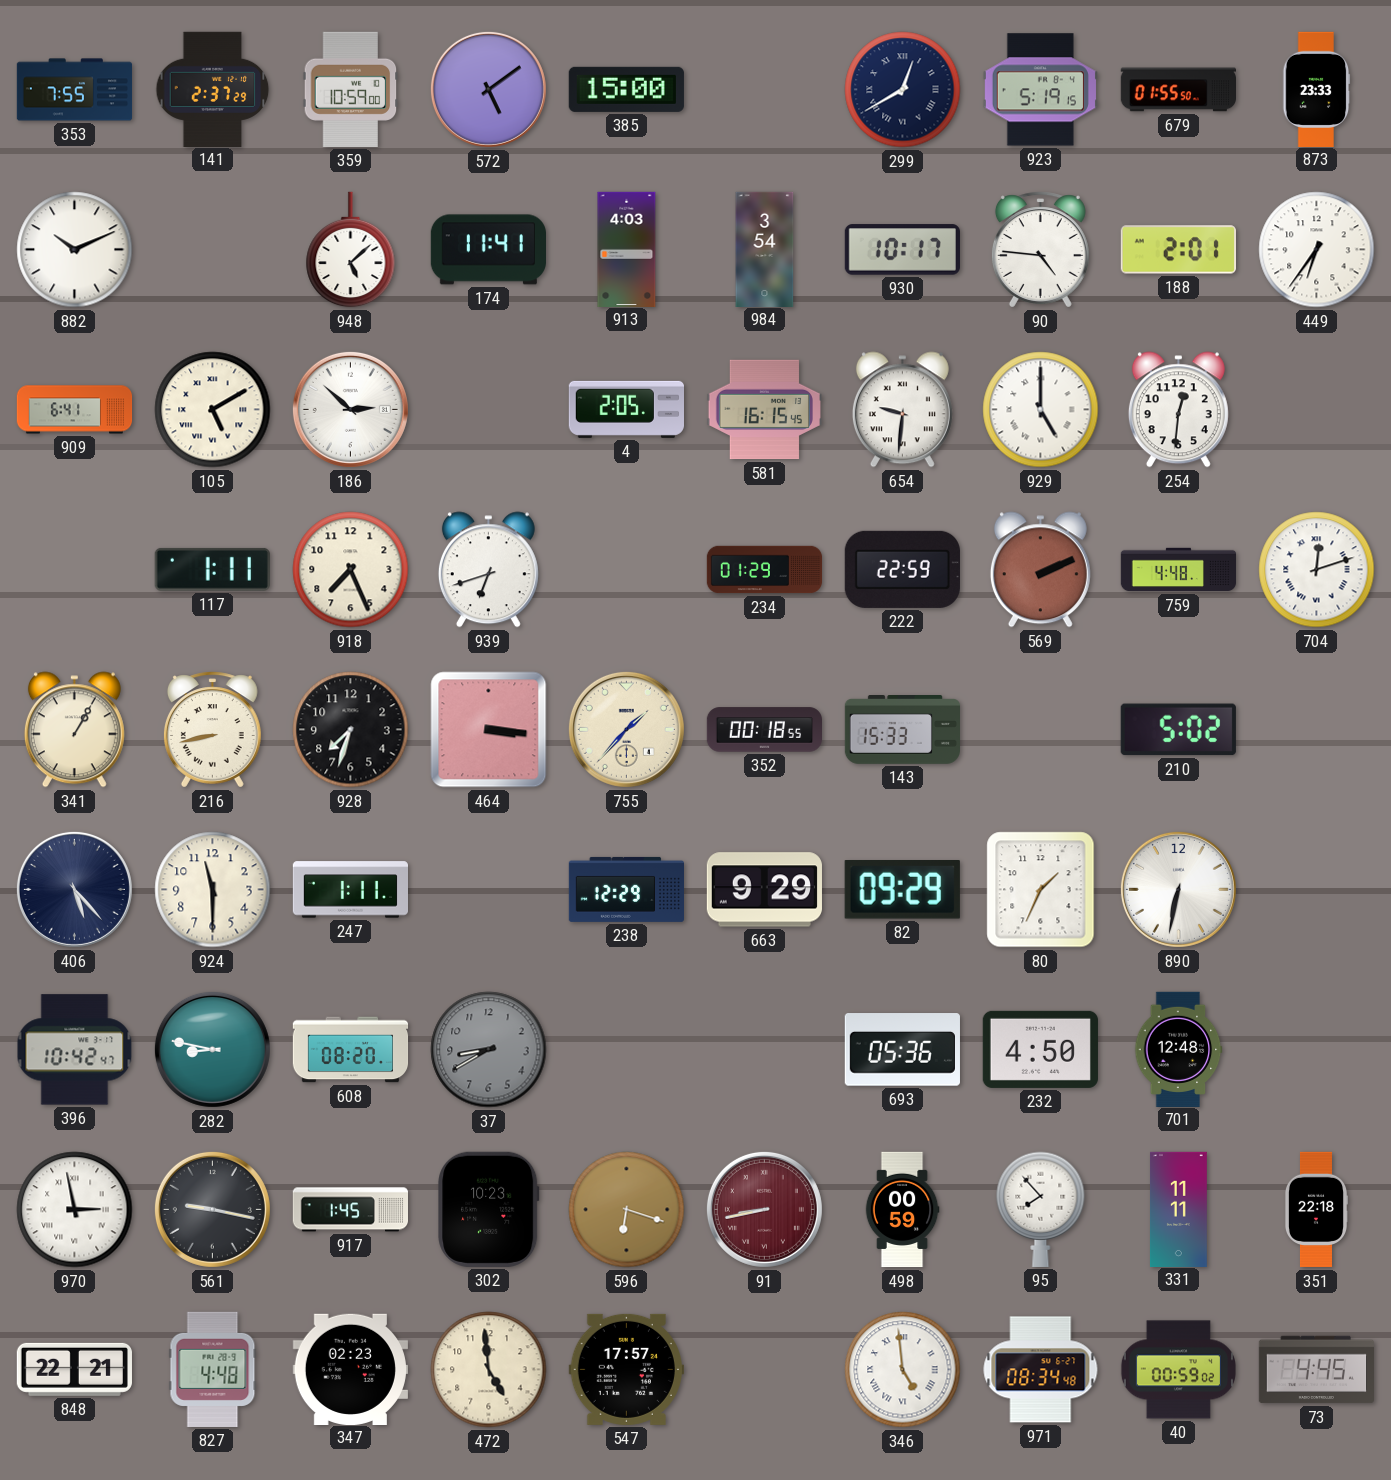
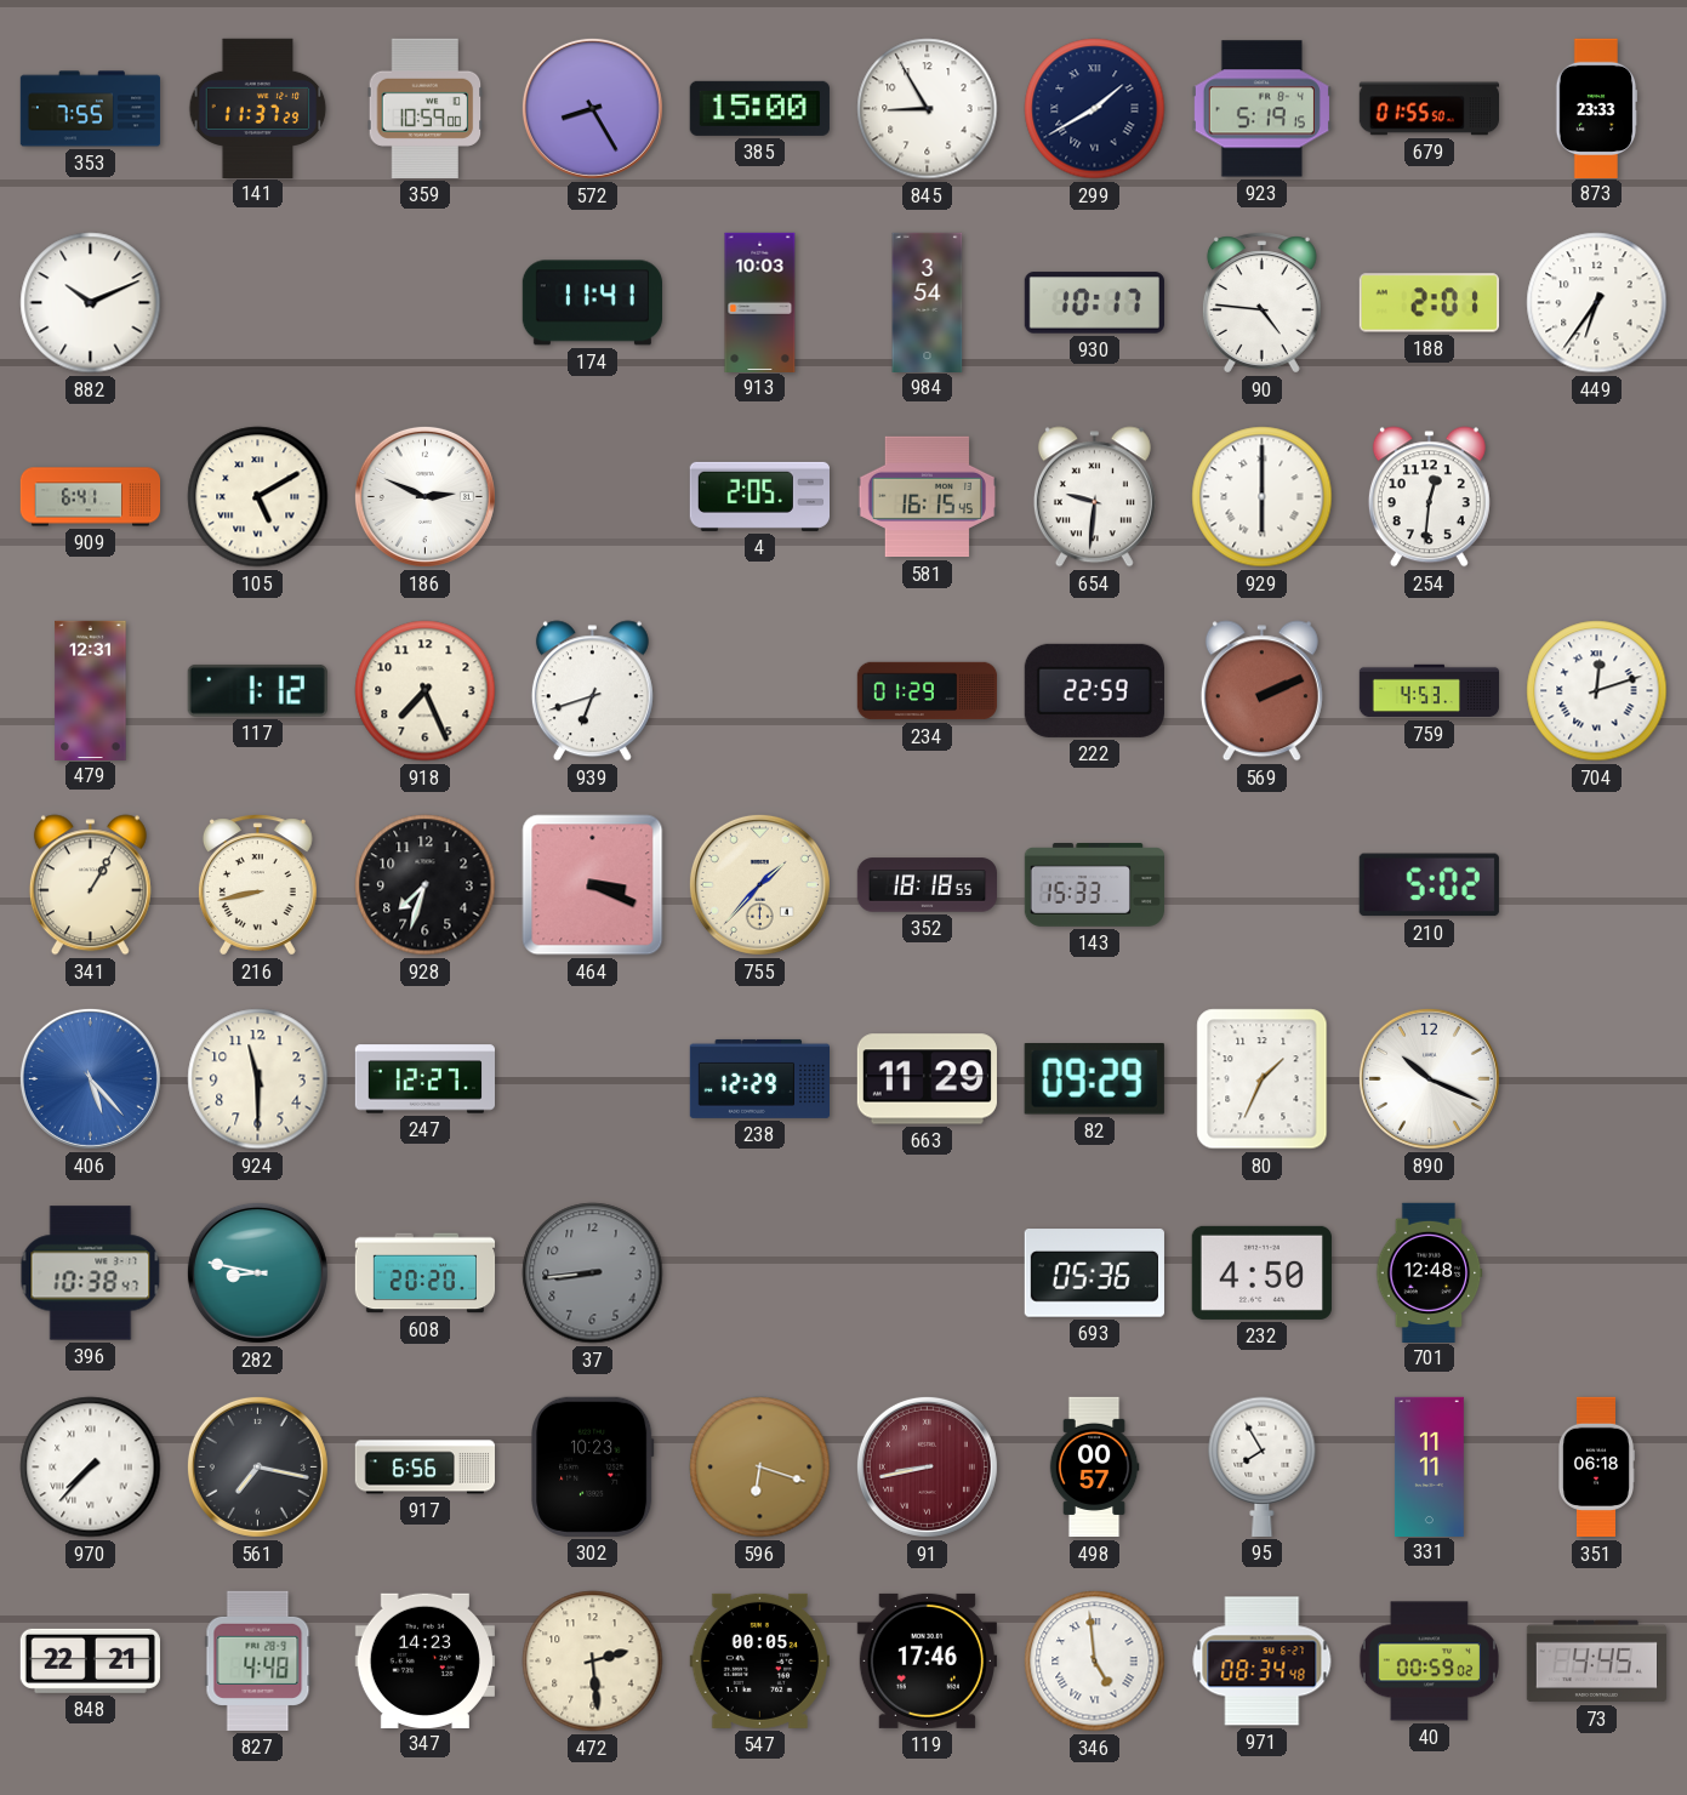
141: 2:37 -> 11:37
572: 5:09 -> 8:25
845: none -> 8:55
299: 12:40 -> 1:40
948: 5:08 -> none
913: 4:03 -> 10:03
186: 2:52 -> 2:49
929: 5:00 -> 6:00
479: none -> 12:31
117: 1:11 -> 1:12
759: 4:48 -> 4:53
464: 3:16 -> 3:19
352: 00:18 -> 18:18
406 dial: navy -> blue
247: 1:11 -> 12:27
663: 9:29 -> 11:29
890: 6:32 -> 10:19
396: 10:42 -> 10:38
608: 08:20 -> 20:20
37: 8:40 -> 8:44
970: 2:58 -> 7:37
561: 9:17 -> 7:17
917: 1:45 -> 6:56
498: 00:59 -> 00:57
95: 7:53 -> 7:55
351: 22:18 -> 06:18
347: 02:23 -> 14:23
472: 4:59 -> 2:29
547: 17:57 -> 00:05
119: none -> 17:46
